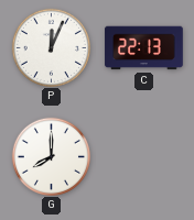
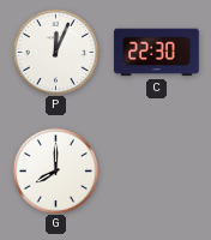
C: 22:13 -> 22:30
